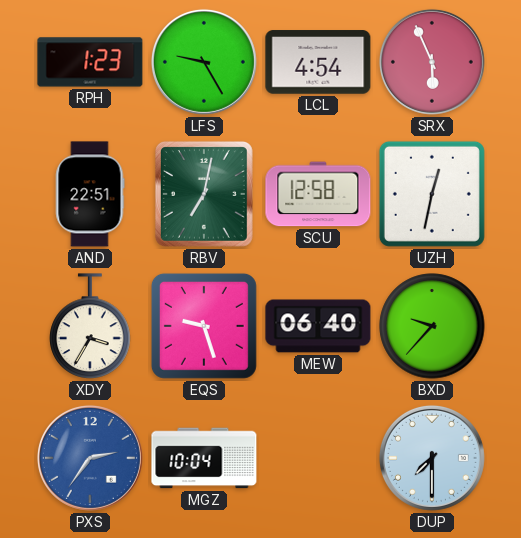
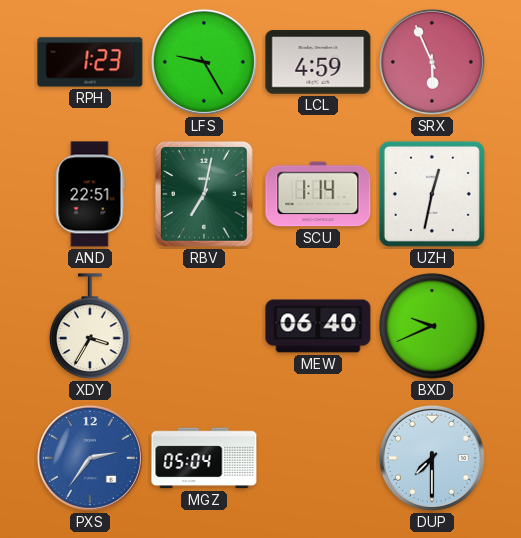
LCL: 4:54 -> 4:59
SCU: 12:58 -> 1:14
EQS: 9:27 -> none
BXD: 9:37 -> 9:41
MGZ: 10:04 -> 05:04
